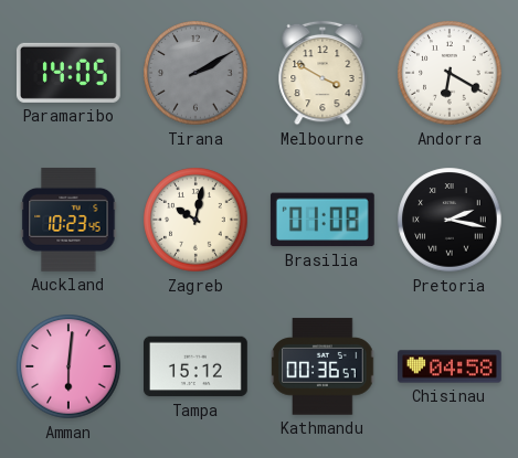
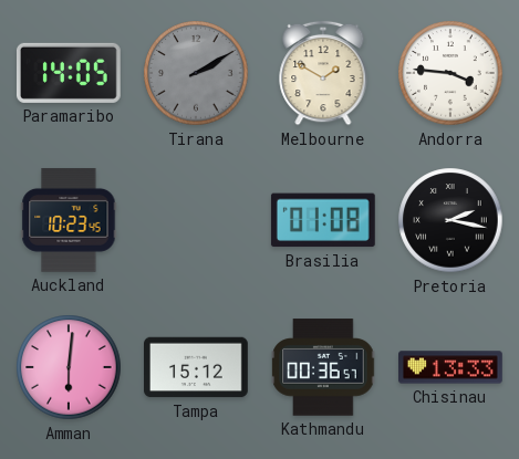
Melbourne: 3:50 -> 1:50
Andorra: 6:20 -> 3:46
Zagreb: 10:02 -> none
Chisinau: 04:58 -> 13:33
